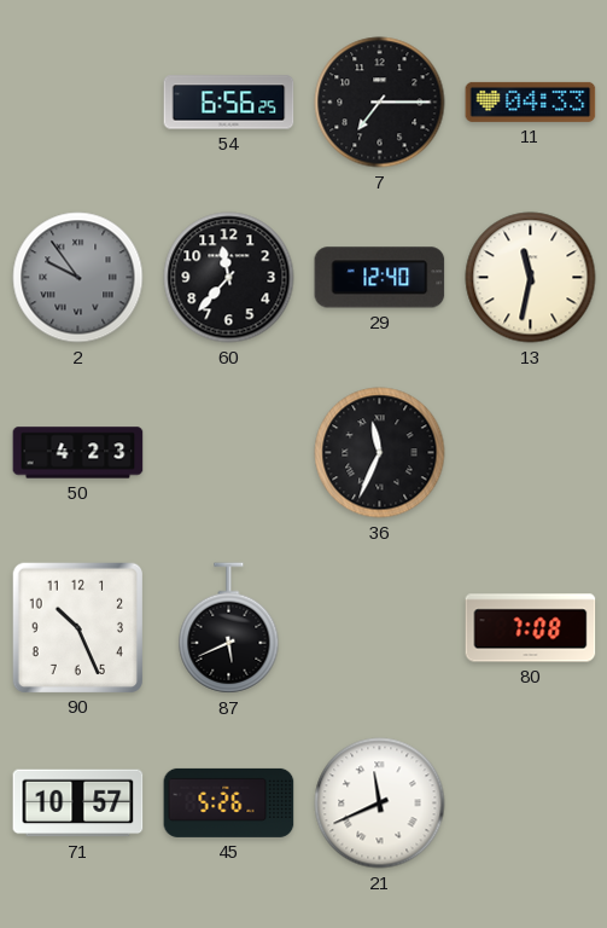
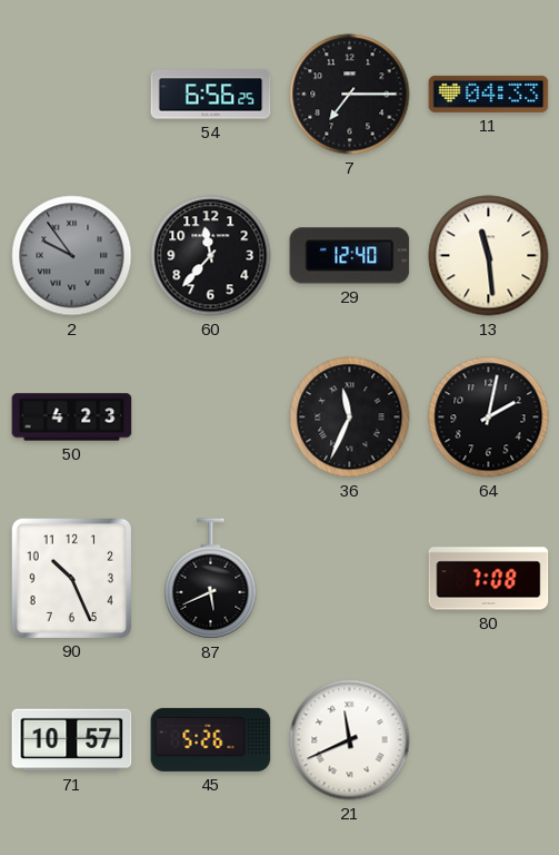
13: 11:32 -> 11:29
64: none -> 2:02
